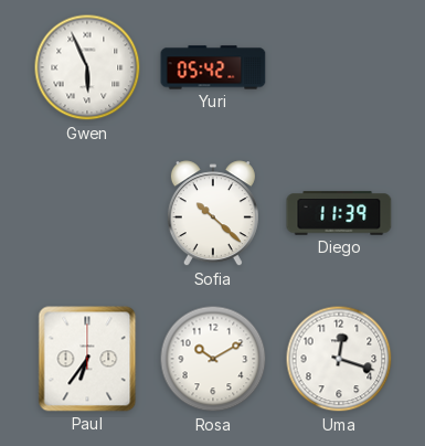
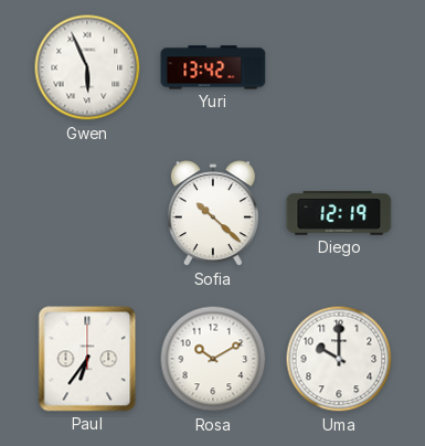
Yuri: 05:42 -> 13:42
Diego: 11:39 -> 12:19
Uma: 12:18 -> 10:00
